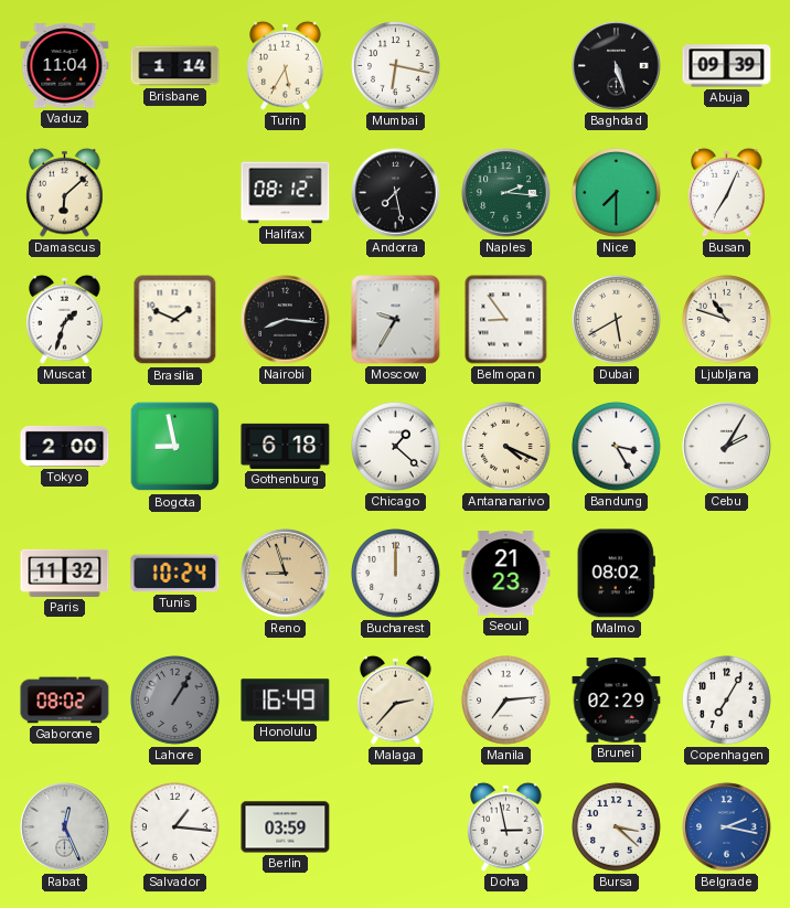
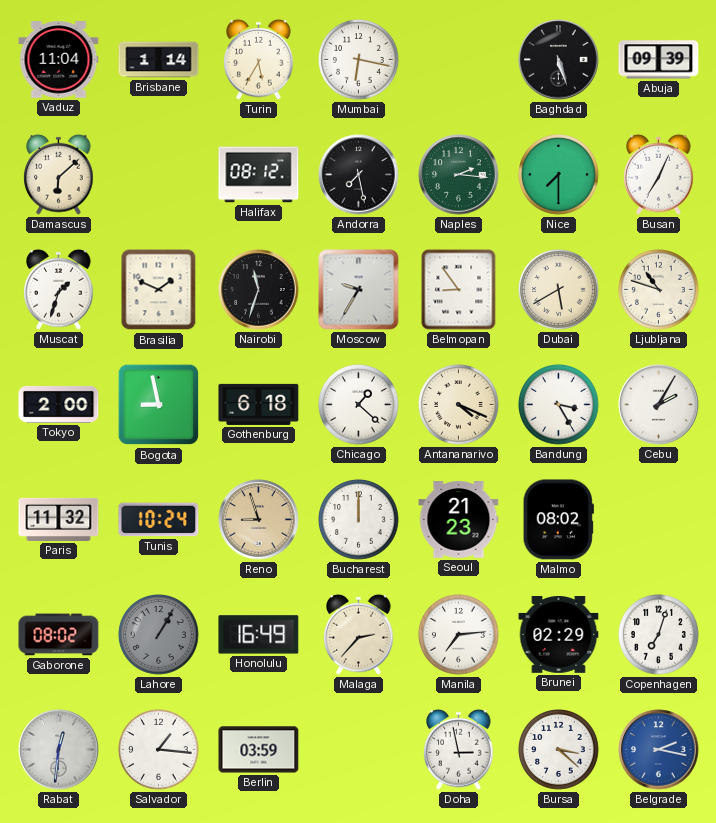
Nairobi: 8:16 -> 11:33
Copenhagen: 7:05 -> 7:03
Rabat: 12:26 -> 12:31
